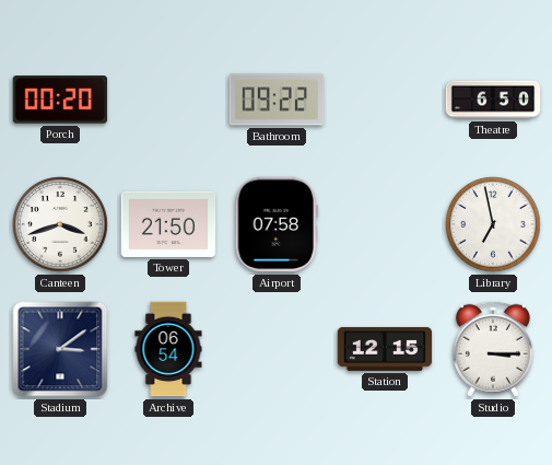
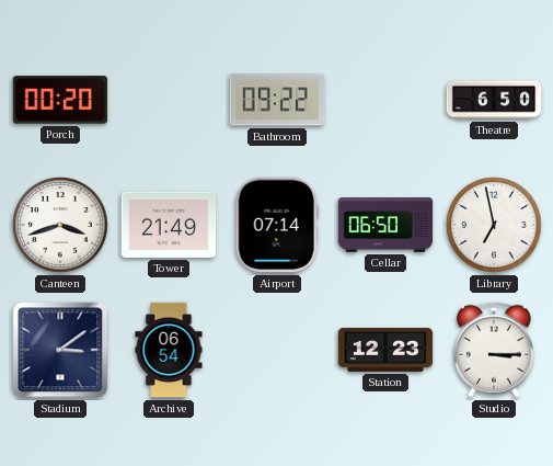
Tower: 21:50 -> 21:49
Airport: 07:58 -> 07:14
Cellar: none -> 06:50
Station: 12:15 -> 12:23
